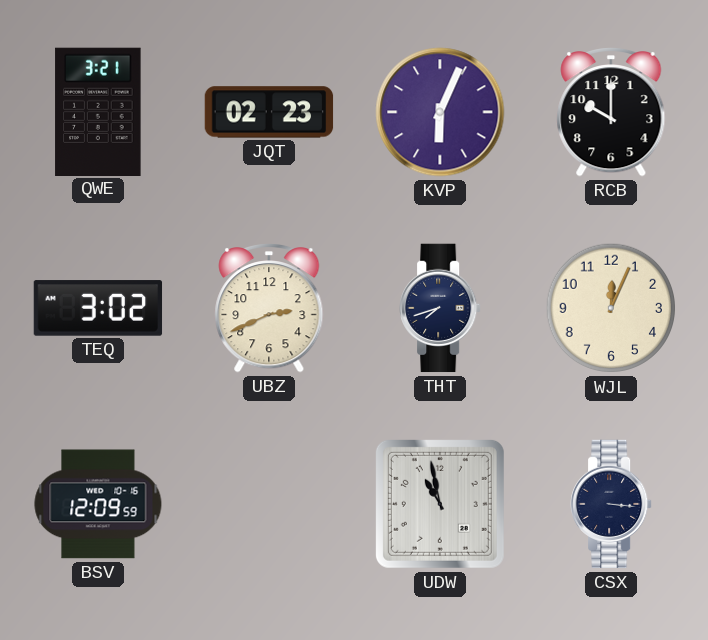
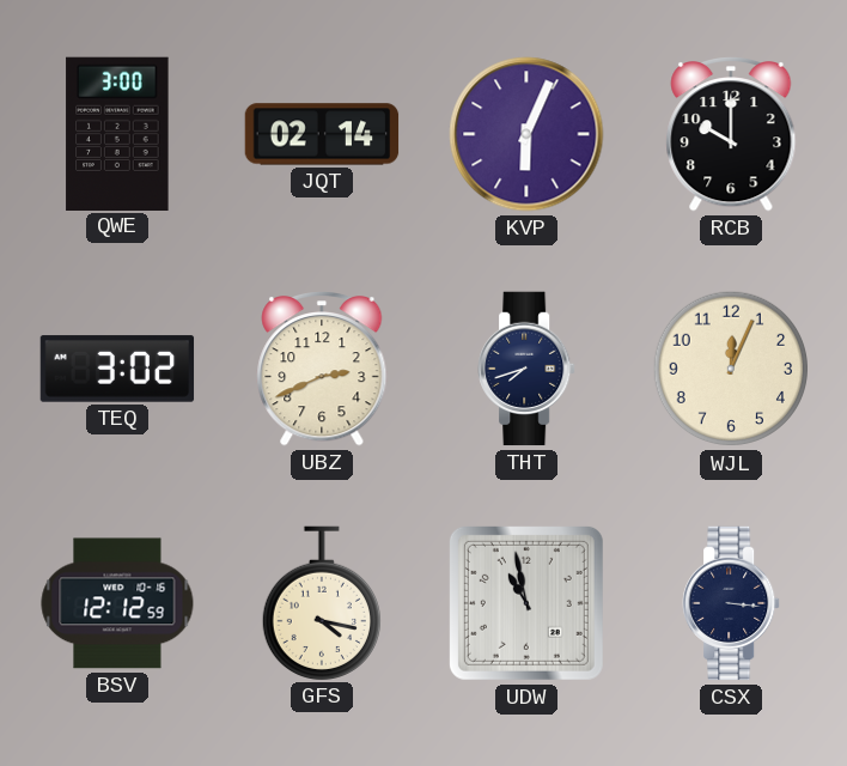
QWE: 3:21 -> 3:00
JQT: 02:23 -> 02:14
BSV: 12:09 -> 12:12
GFS: none -> 4:17
